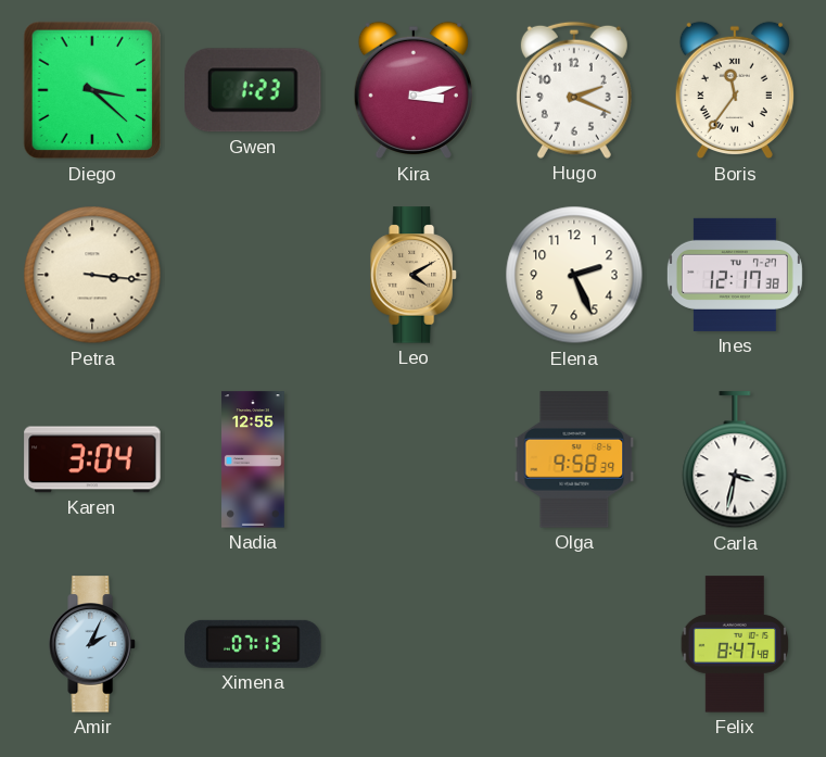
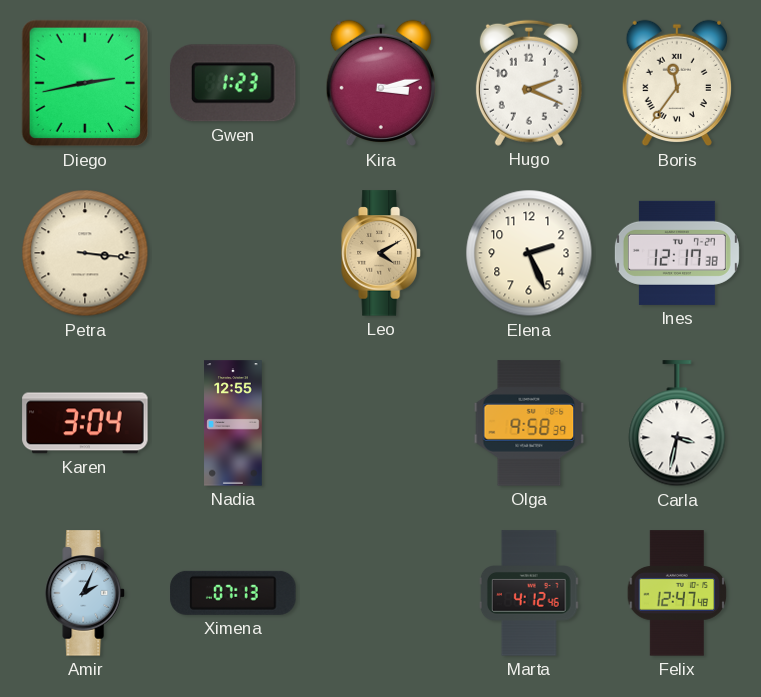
Diego: 3:22 -> 2:43
Marta: none -> 4:12
Felix: 8:47 -> 12:47
